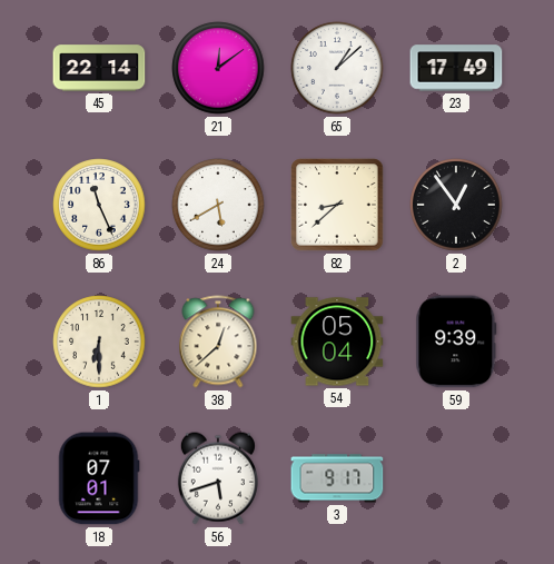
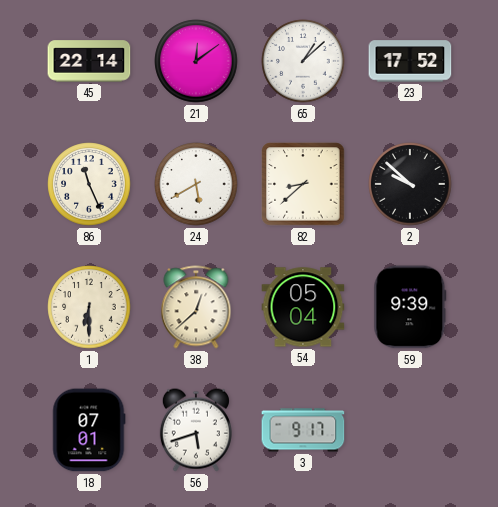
23: 17:49 -> 17:52
2: 12:54 -> 9:52
